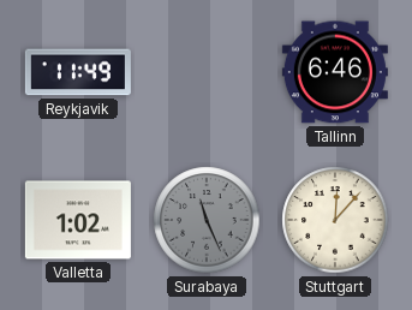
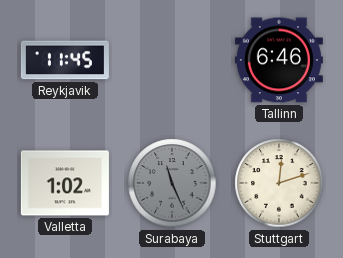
Reykjavik: 11:49 -> 11:45
Stuttgart: 12:07 -> 12:12
